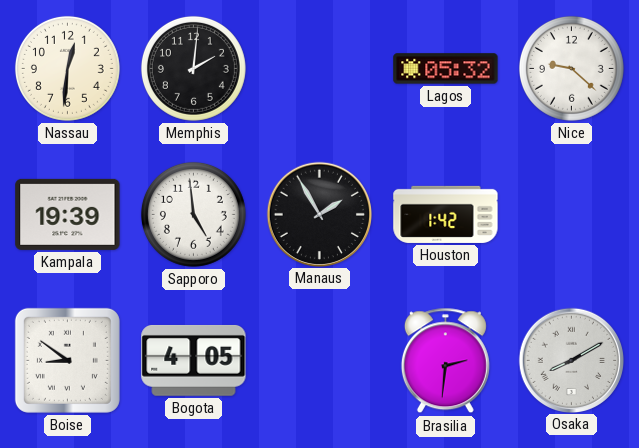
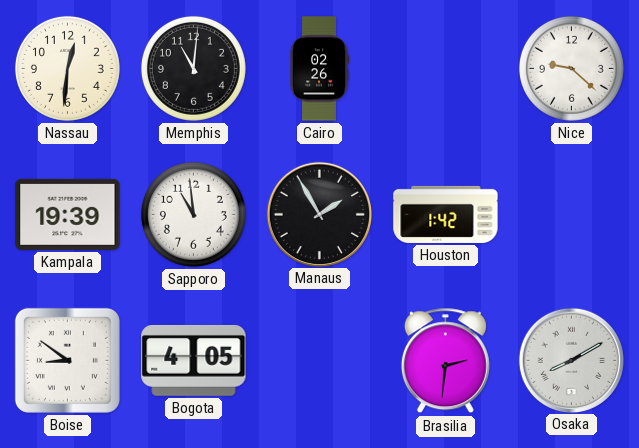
Memphis: 2:01 -> 11:01
Cairo: none -> 02:26
Lagos: 05:32 -> none
Sapporo: 4:59 -> 10:59
